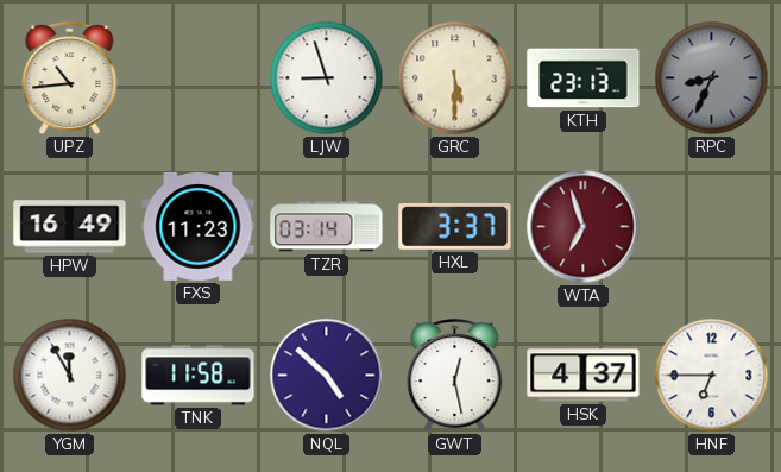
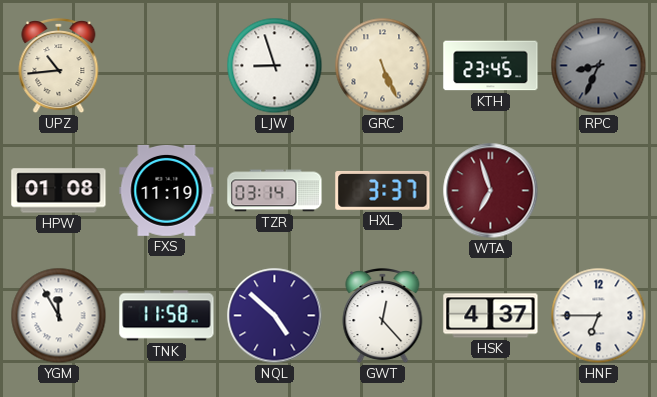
GRC: 5:30 -> 5:26
KTH: 23:13 -> 23:45
HPW: 16:49 -> 01:08
FXS: 11:23 -> 11:19
GWT: 12:28 -> 12:23
